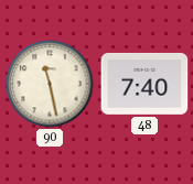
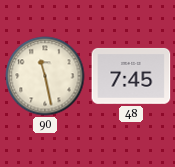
48: 7:40 -> 7:45
